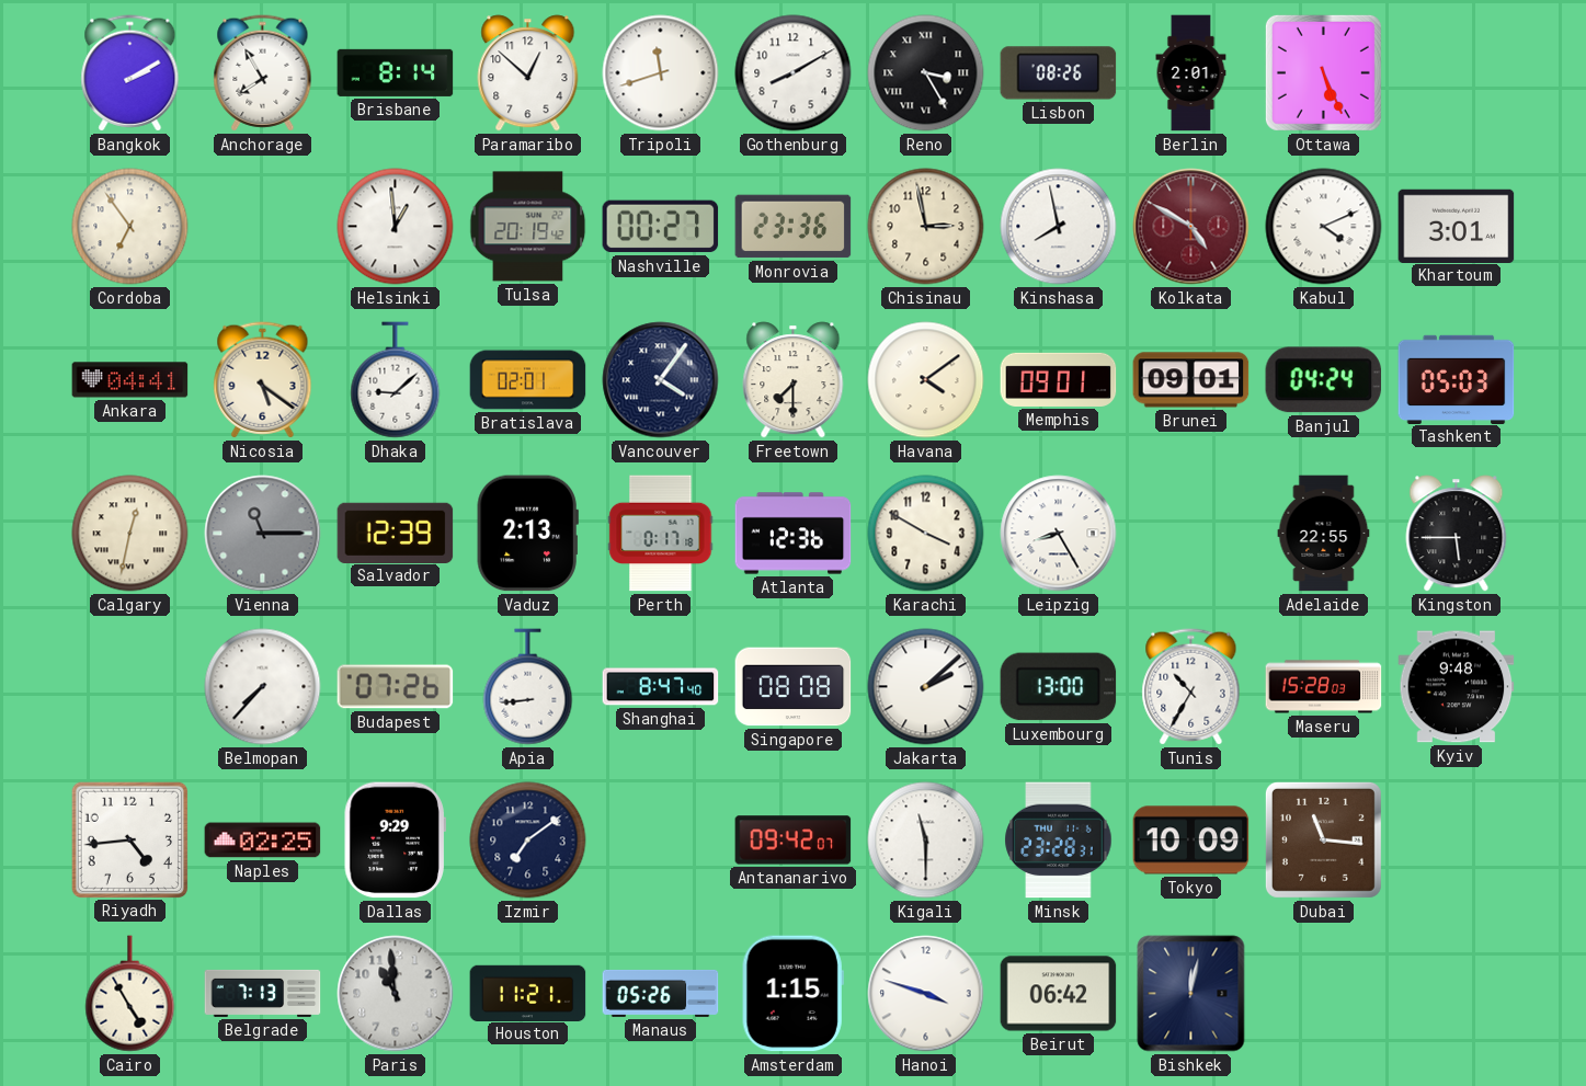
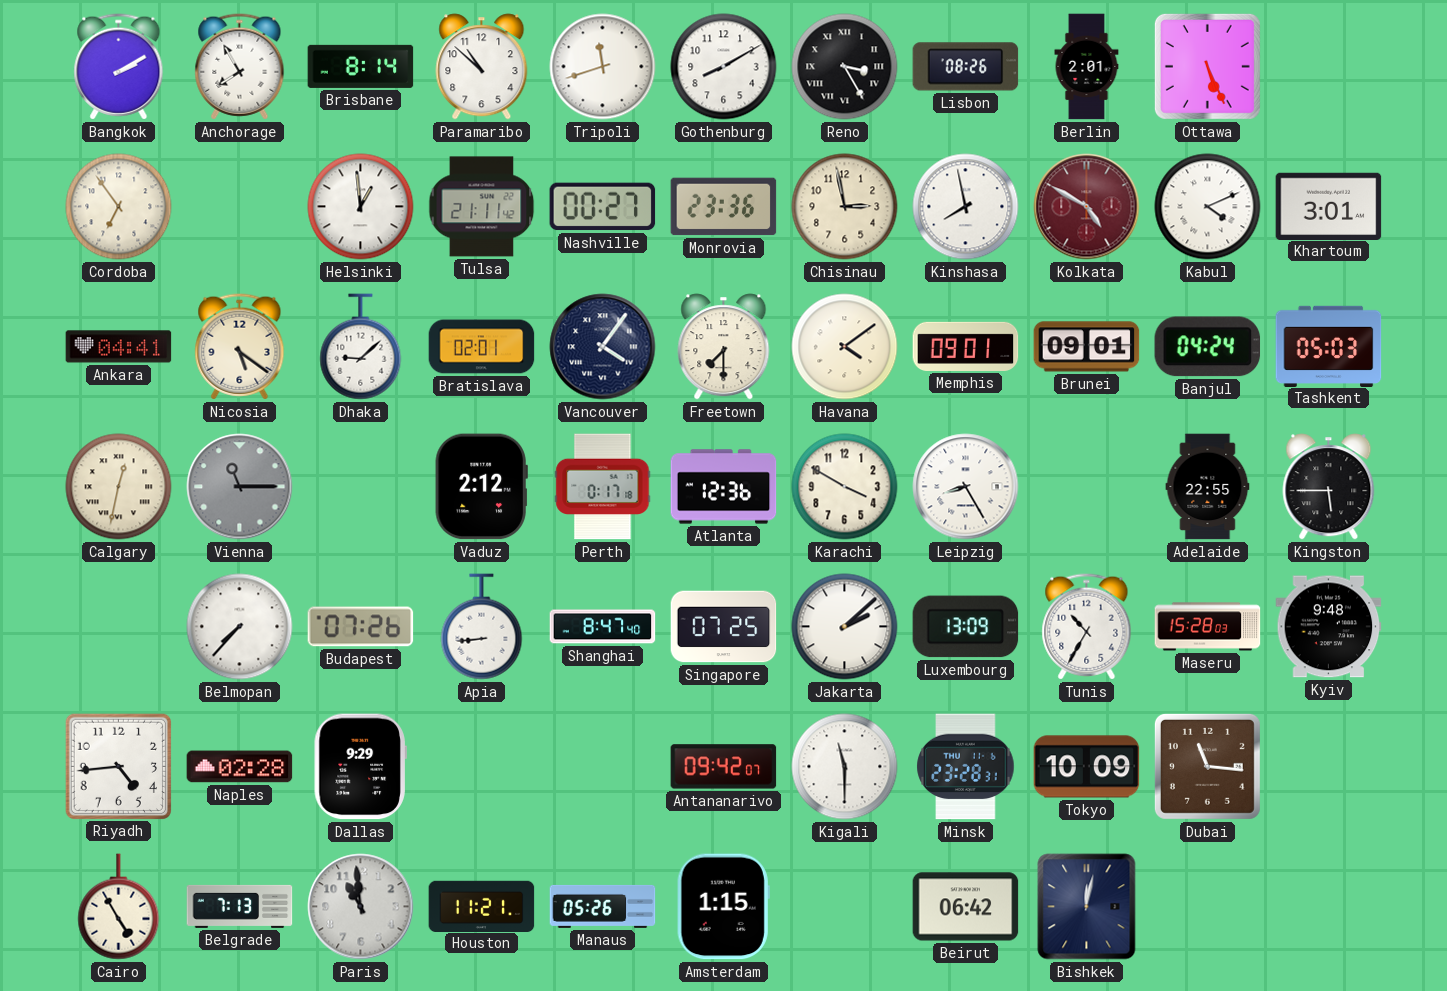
Paramaribo: 12:52 -> 10:52
Tulsa: 20:19 -> 21:11
Salvador: 12:39 -> none
Vaduz: 2:13 -> 2:12
Singapore: 08:08 -> 07:25
Luxembourg: 13:00 -> 13:09
Naples: 02:25 -> 02:28
Izmir: 7:09 -> none
Hanoi: 3:48 -> none
